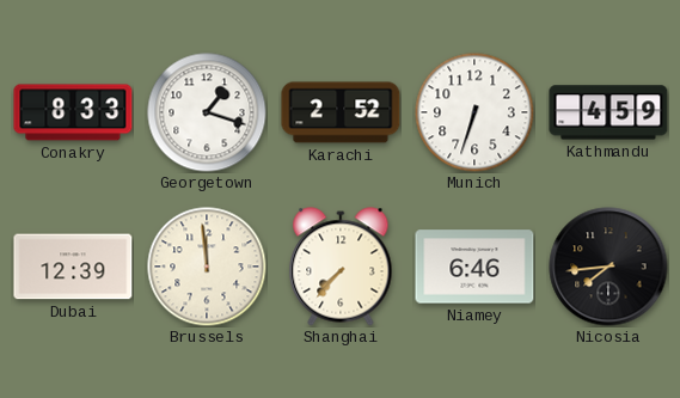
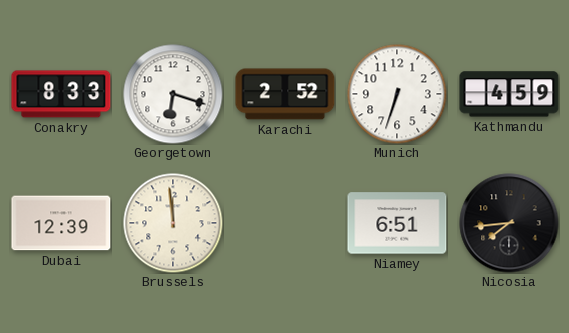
Georgetown: 1:18 -> 6:18
Shanghai: 7:37 -> none
Niamey: 6:46 -> 6:51
